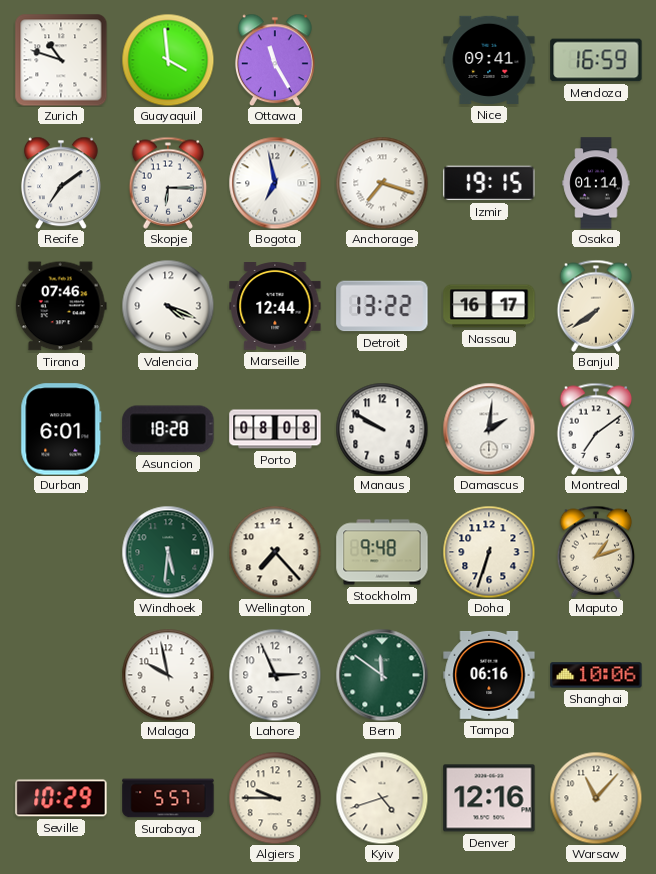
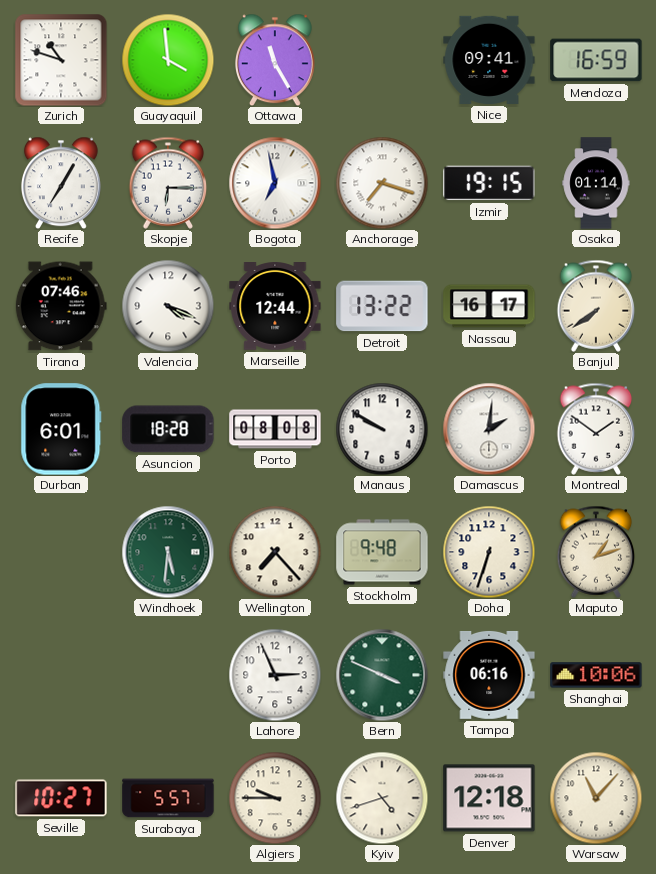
Recife: 7:09 -> 7:05
Montreal: 7:09 -> 1:51
Malaga: 9:58 -> none
Bern: 11:51 -> 3:49
Seville: 10:29 -> 10:27
Denver: 12:16 -> 12:18
